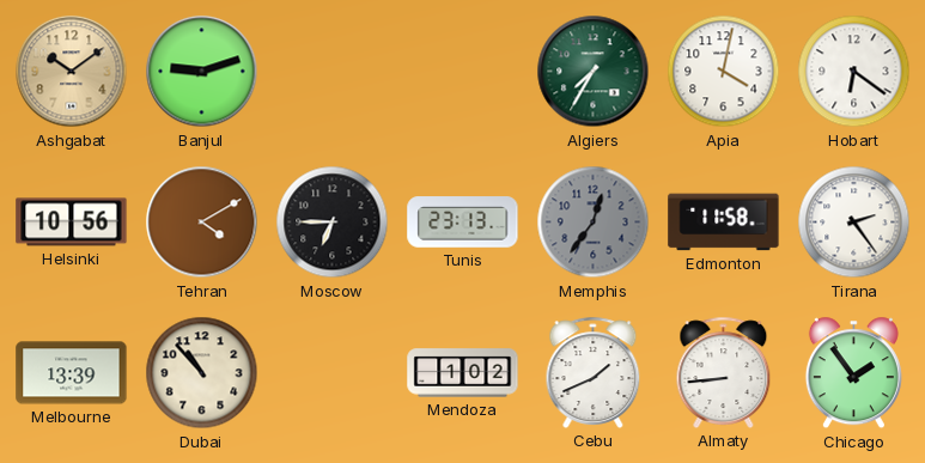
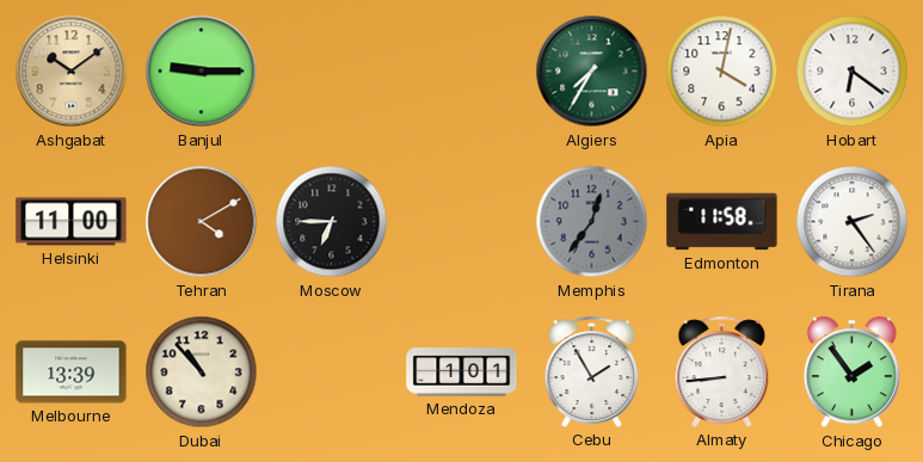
Banjul: 9:12 -> 9:15
Helsinki: 10:56 -> 11:00
Tunis: 23:13 -> none
Mendoza: 1:02 -> 1:01
Cebu: 1:41 -> 1:55
